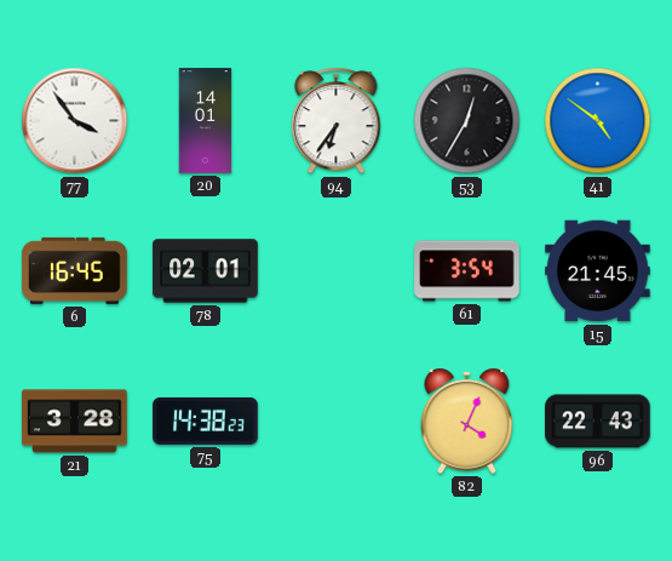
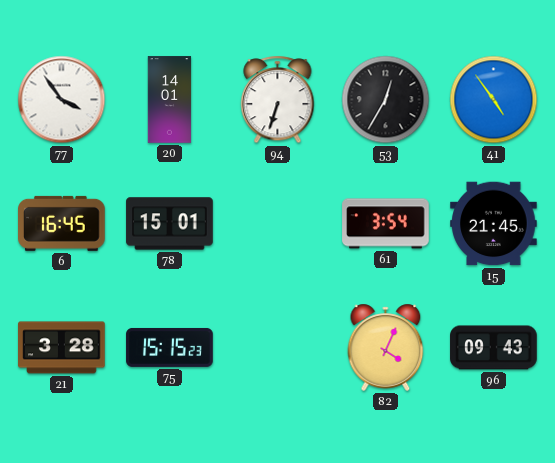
94: 6:36 -> 6:33
41: 4:51 -> 4:54
78: 02:01 -> 15:01
75: 14:38 -> 15:15
96: 22:43 -> 09:43
